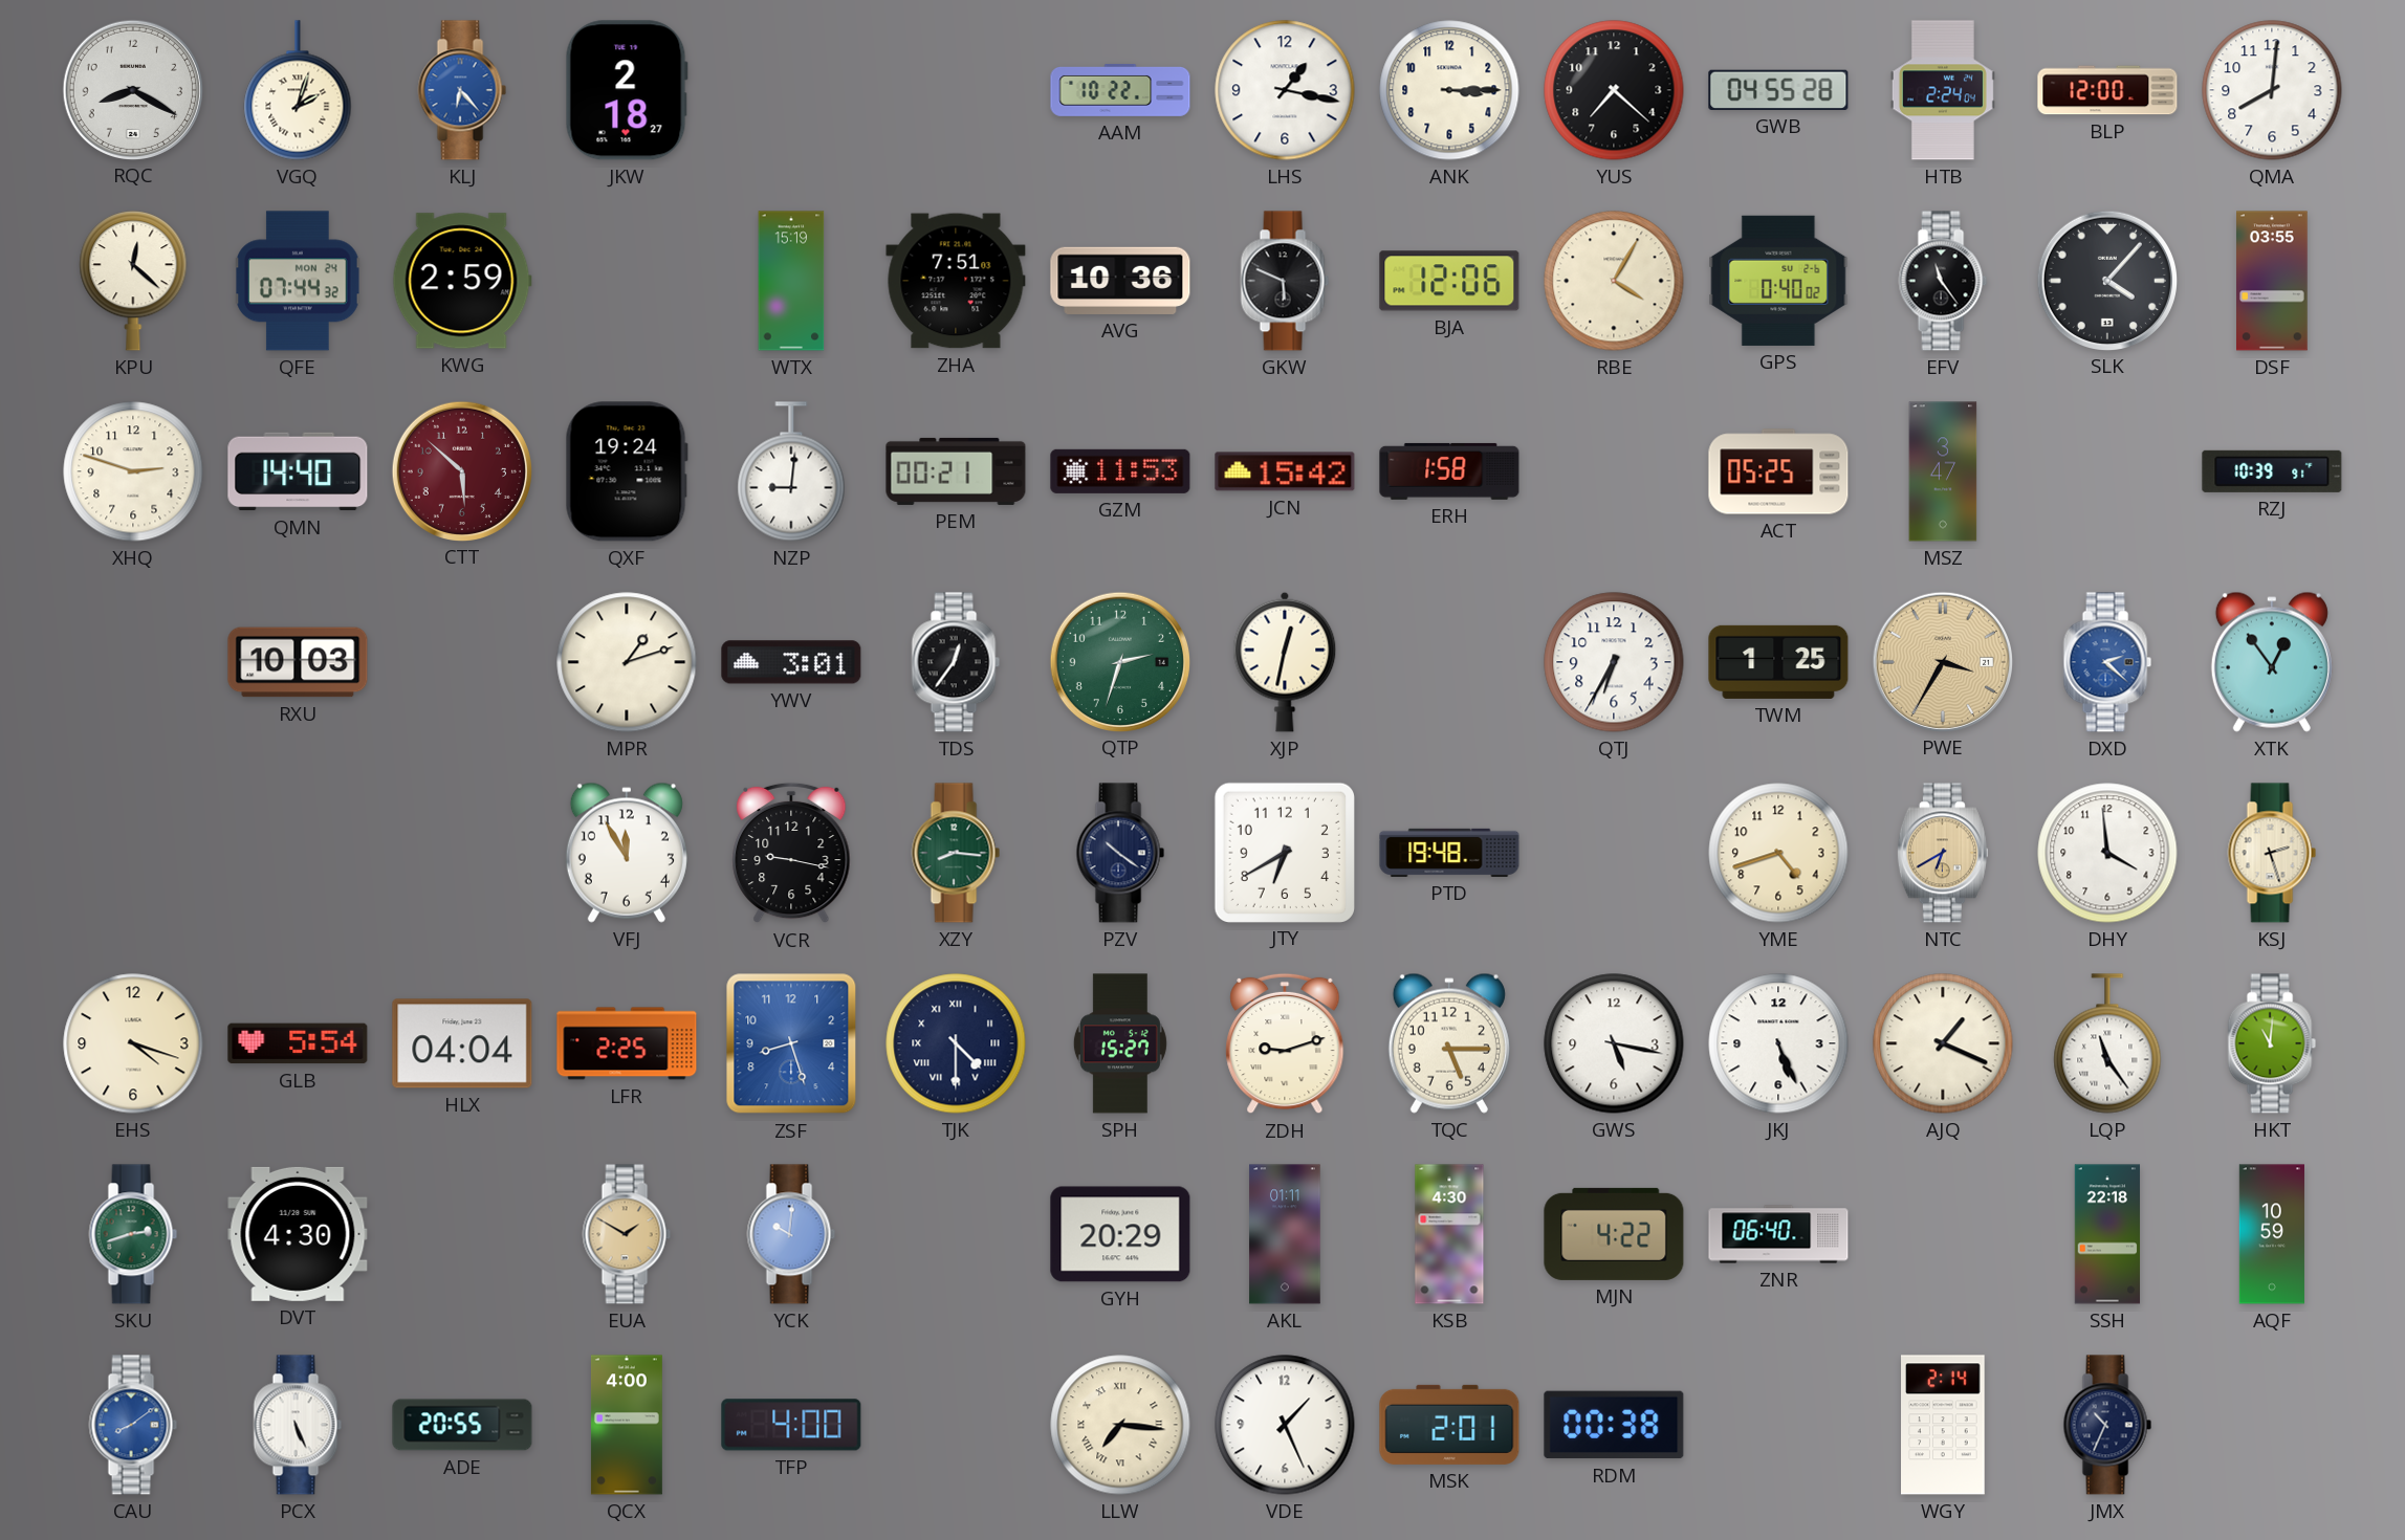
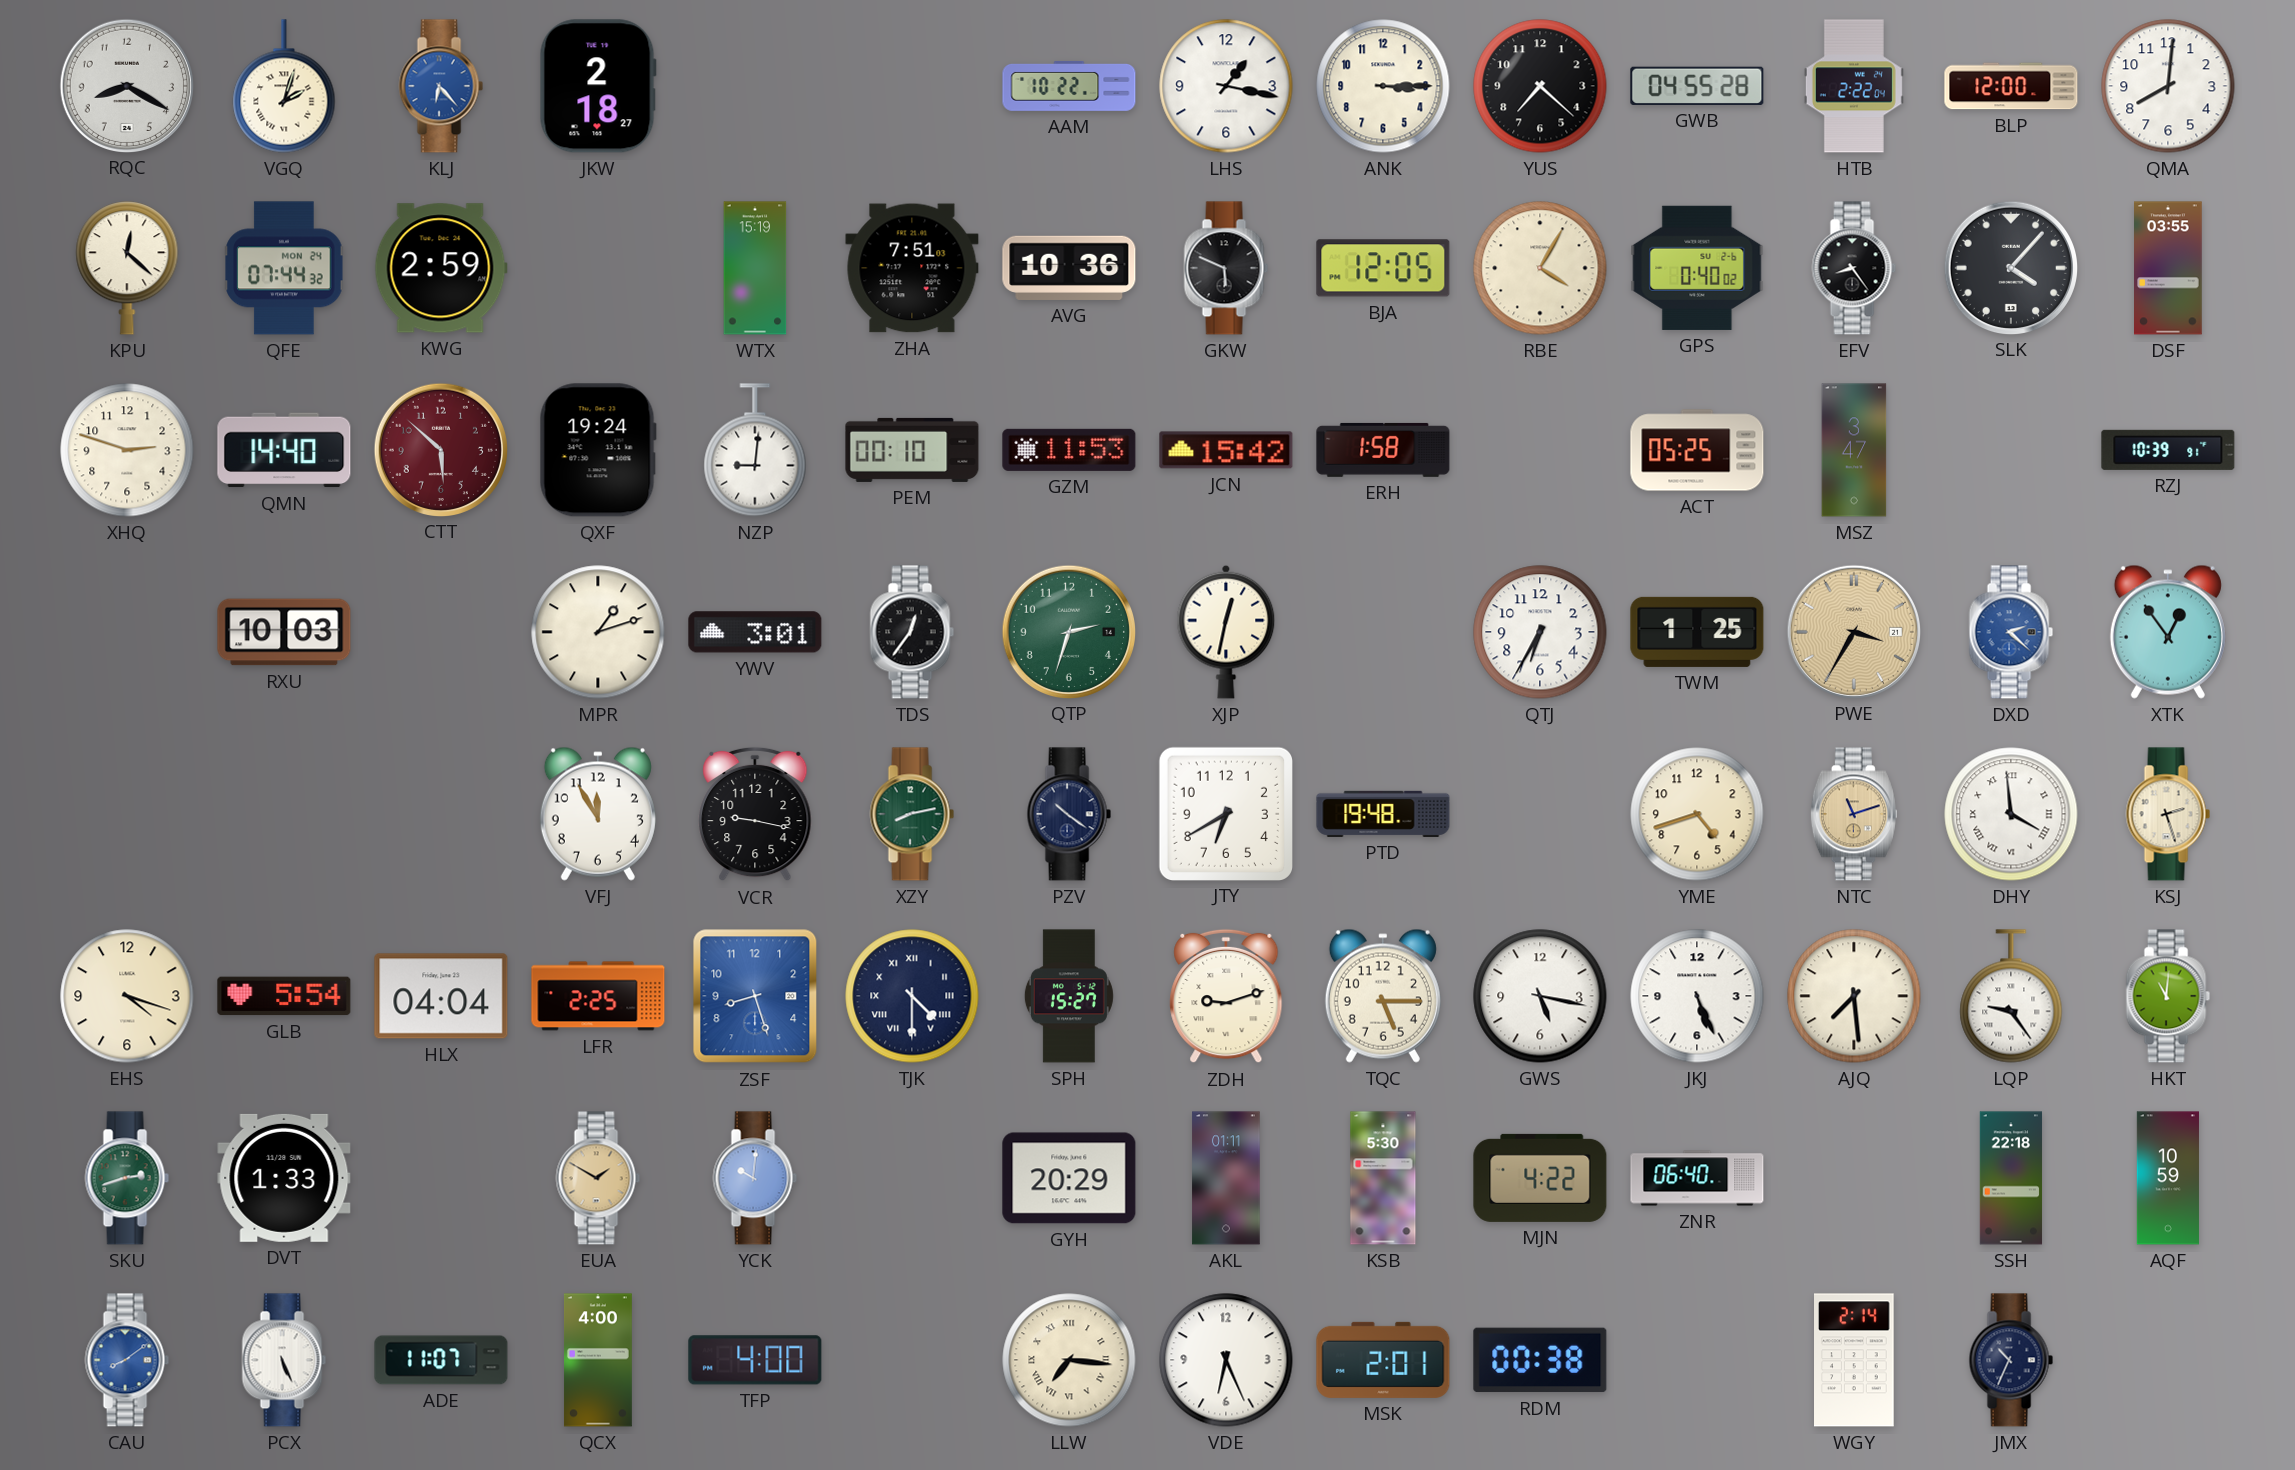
HTB: 2:24 -> 2:22
BJA: 12:06 -> 12:05
EFV: 11:24 -> 8:24
PEM: 00:21 -> 00:10
XZY: 8:16 -> 8:13
NTC: 6:40 -> 11:12
DHY numerals: Arabic -> Roman
AJQ: 1:19 -> 7:29
LQP: 11:24 -> 9:24
DVT: 4:30 -> 1:33
KSB: 4:30 -> 5:30
ADE: 20:55 -> 11:07
VDE: 1:26 -> 6:26
